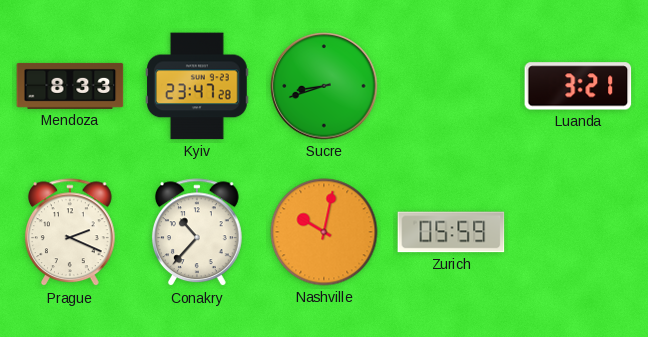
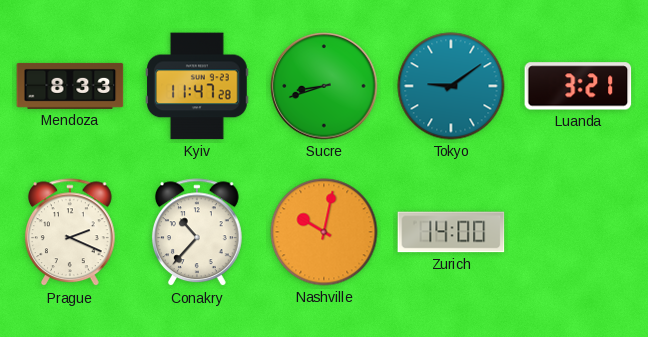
Kyiv: 23:47 -> 11:47
Tokyo: none -> 9:09
Zurich: 05:59 -> 14:00
